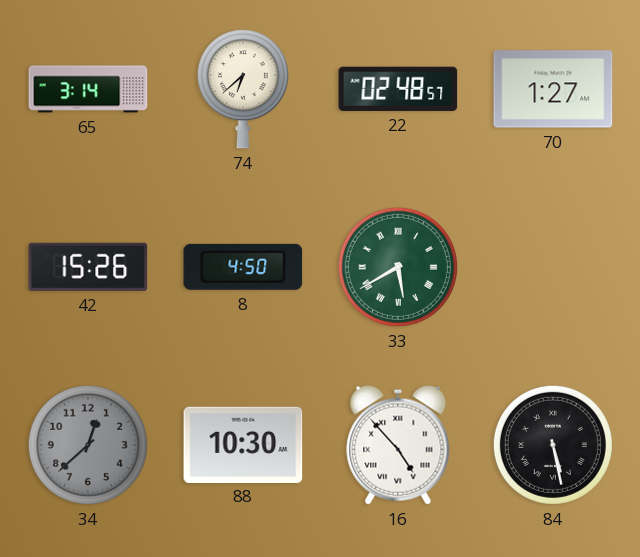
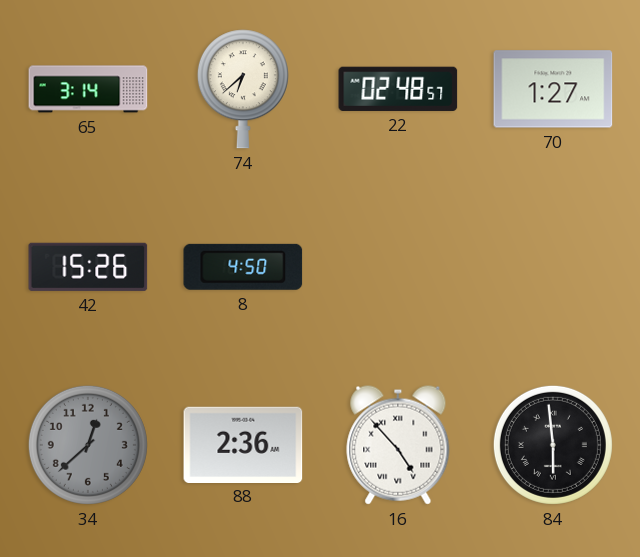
33: 5:40 -> none
88: 10:30 -> 2:36
84: 5:28 -> 5:59
